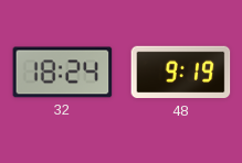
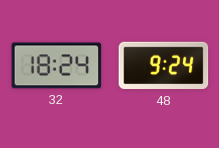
48: 9:19 -> 9:24
